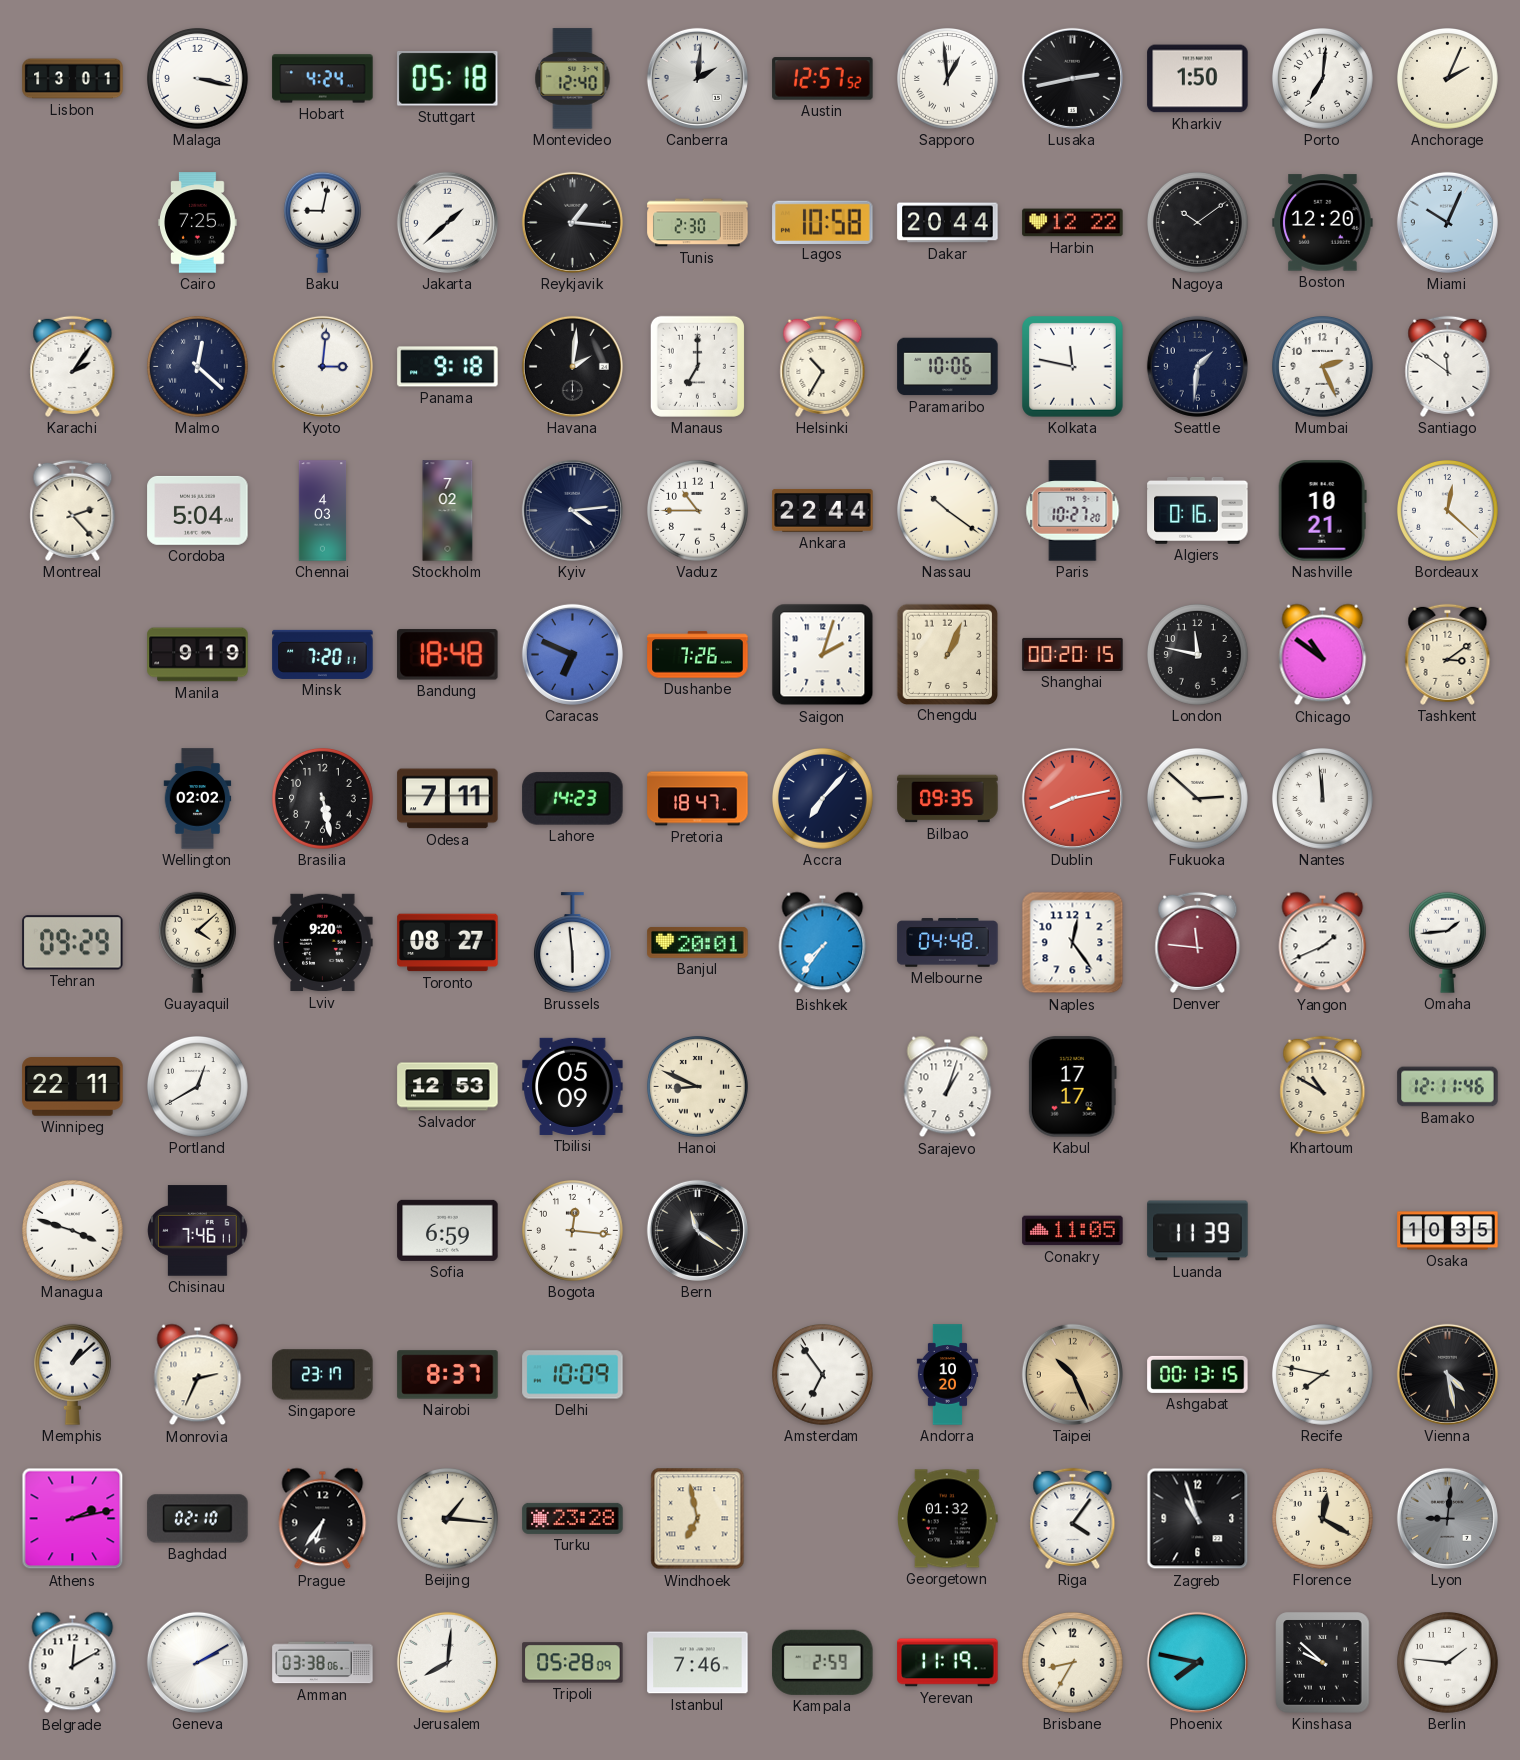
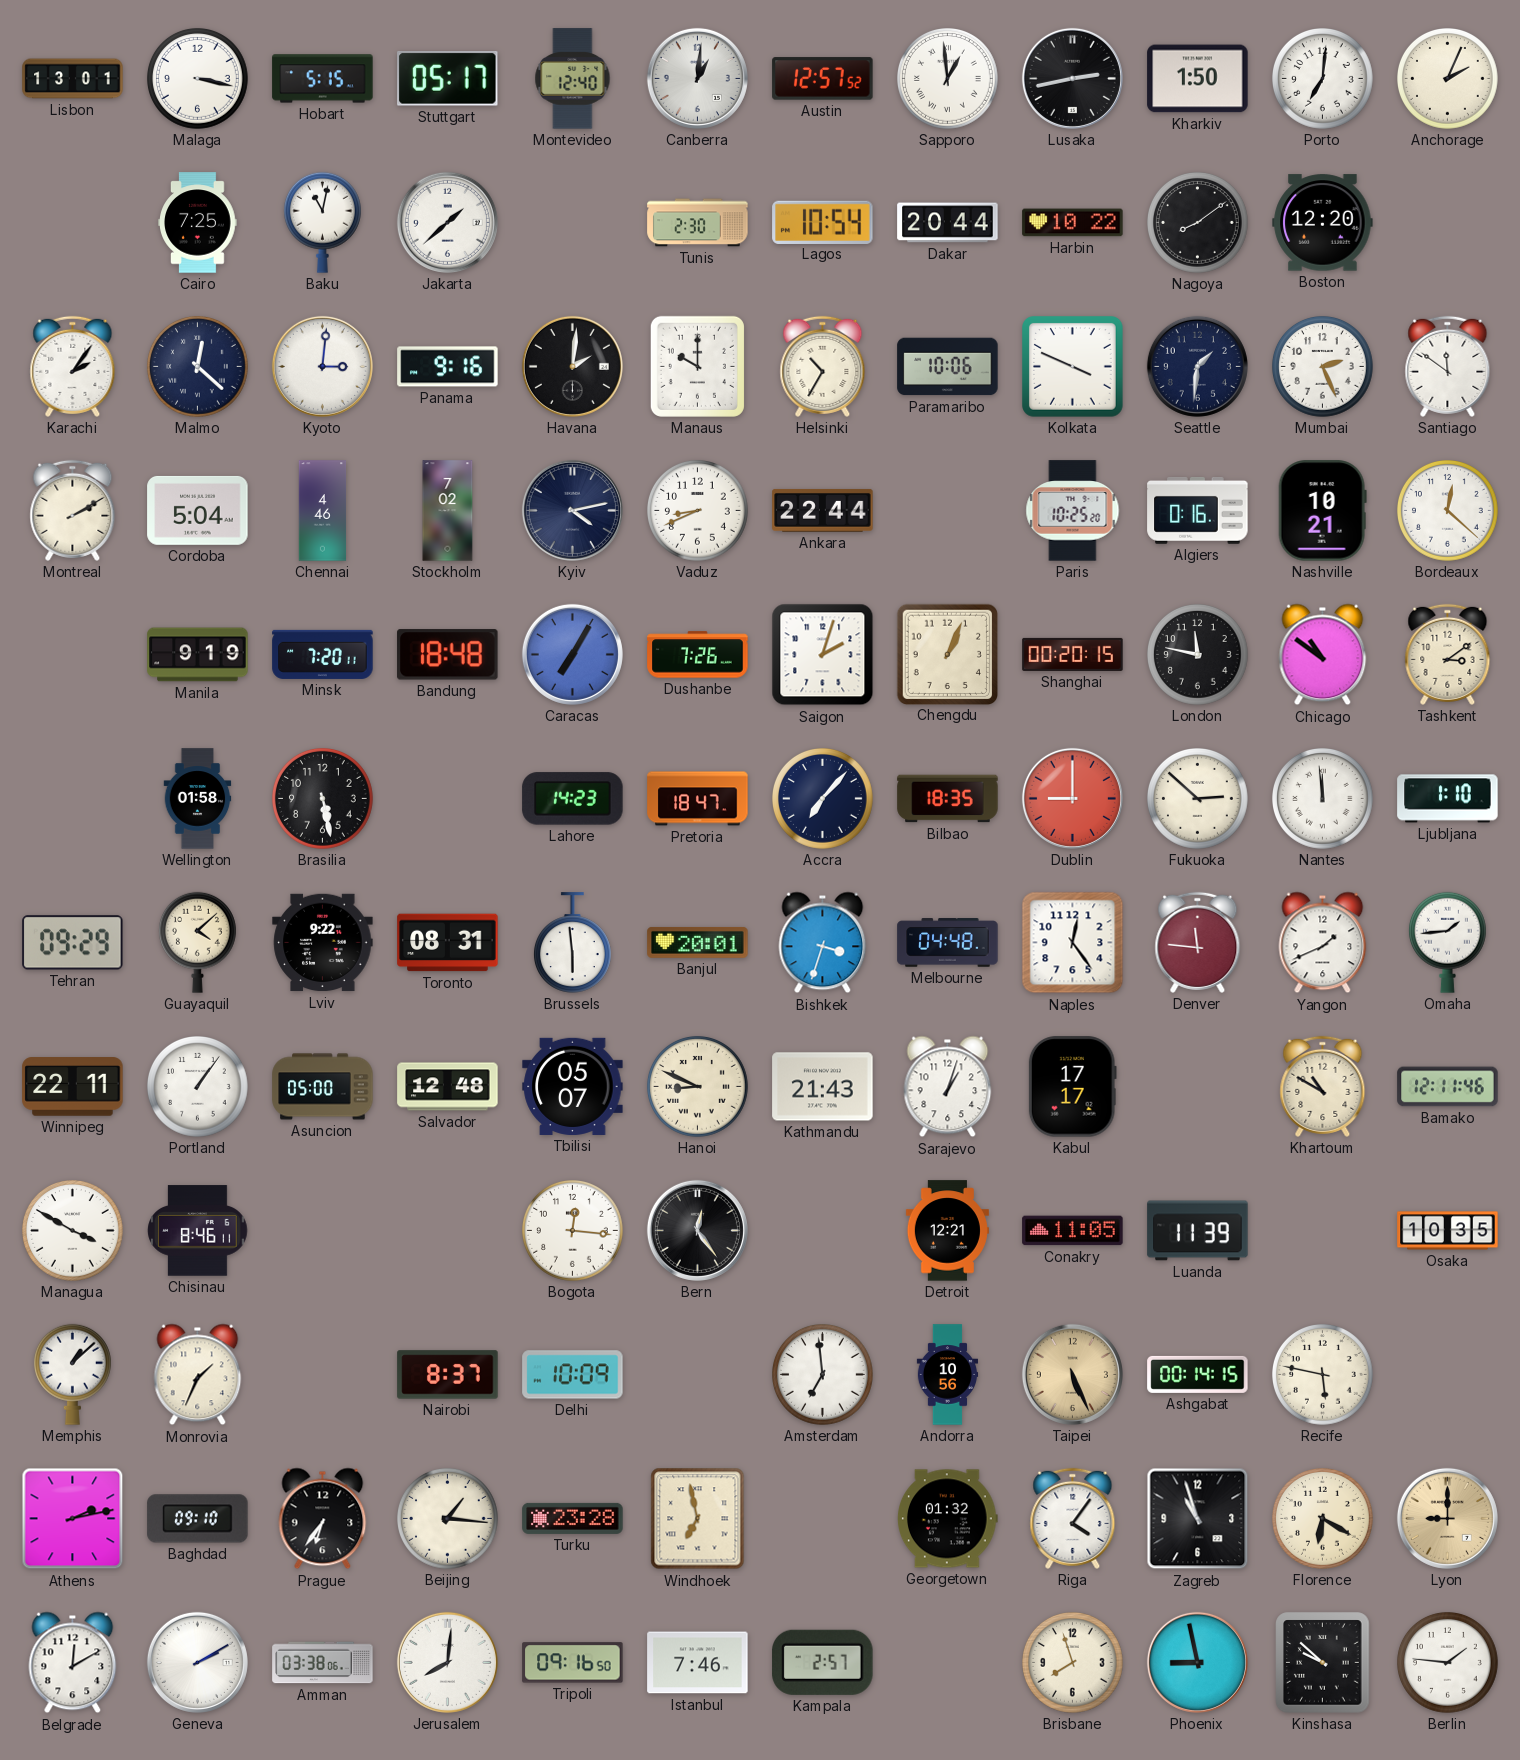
Hobart: 4:24 -> 5:15
Stuttgart: 05:18 -> 05:17
Canberra: 2:01 -> 1:01
Baku: 9:02 -> 11:02
Reykjavik: 1:16 -> none
Lagos: 10:58 -> 10:54
Harbin: 12:22 -> 10:22
Nagoya: 10:09 -> 8:09
Miami: 10:04 -> none
Panama: 9:18 -> 9:16
Manaus: 7:00 -> 10:00
Kolkata: 11:47 -> 3:49
Montreal: 2:23 -> 2:10
Chennai: 4:03 -> 4:46
Kyiv: 4:14 -> 4:13
Vaduz: 10:45 -> 8:41
Nassau: 10:21 -> none
Paris: 10:27 -> 10:25
Caracas: 6:49 -> 7:05
Wellington: 02:02 -> 01:58
Odesa: 7:11 -> none
Bilbao: 09:35 -> 18:35
Dublin: 8:13 -> 9:00
Ljubljana: none -> 1:10
Lviv: 9:20 -> 9:22
Toronto: 08:27 -> 08:31
Bishkek: 7:36 -> 3:33
Portland: 12:40 -> 1:06
Asuncion: none -> 05:00
Salvador: 12:53 -> 12:48
Tbilisi: 05:09 -> 05:07
Kathmandu: none -> 21:43
Managua: 3:48 -> 3:50
Chisinau: 7:46 -> 8:46
Sofia: 6:59 -> none
Bern: 11:21 -> 12:24
Detroit: none -> 12:21
Monrovia: 2:34 -> 1:34
Singapore: 23:17 -> none
Amsterdam: 6:54 -> 6:59
Andorra: 10:20 -> 10:56
Taipei: 10:26 -> 5:26
Ashgabat: 00:13 -> 00:14
Recife: 7:47 -> 5:47
Vienna: 4:28 -> none
Baghdad: 02:10 -> 09:10
Florence: 12:20 -> 6:20
Lyon: 9:01 -> 9:00
Lyon dial: grey -> champagne
Tripoli: 05:28 -> 09:16
Kampala: 2:59 -> 2:57
Yerevan: 11:19 -> none
Brisbane: 8:35 -> 7:57
Phoenix: 7:47 -> 8:58
